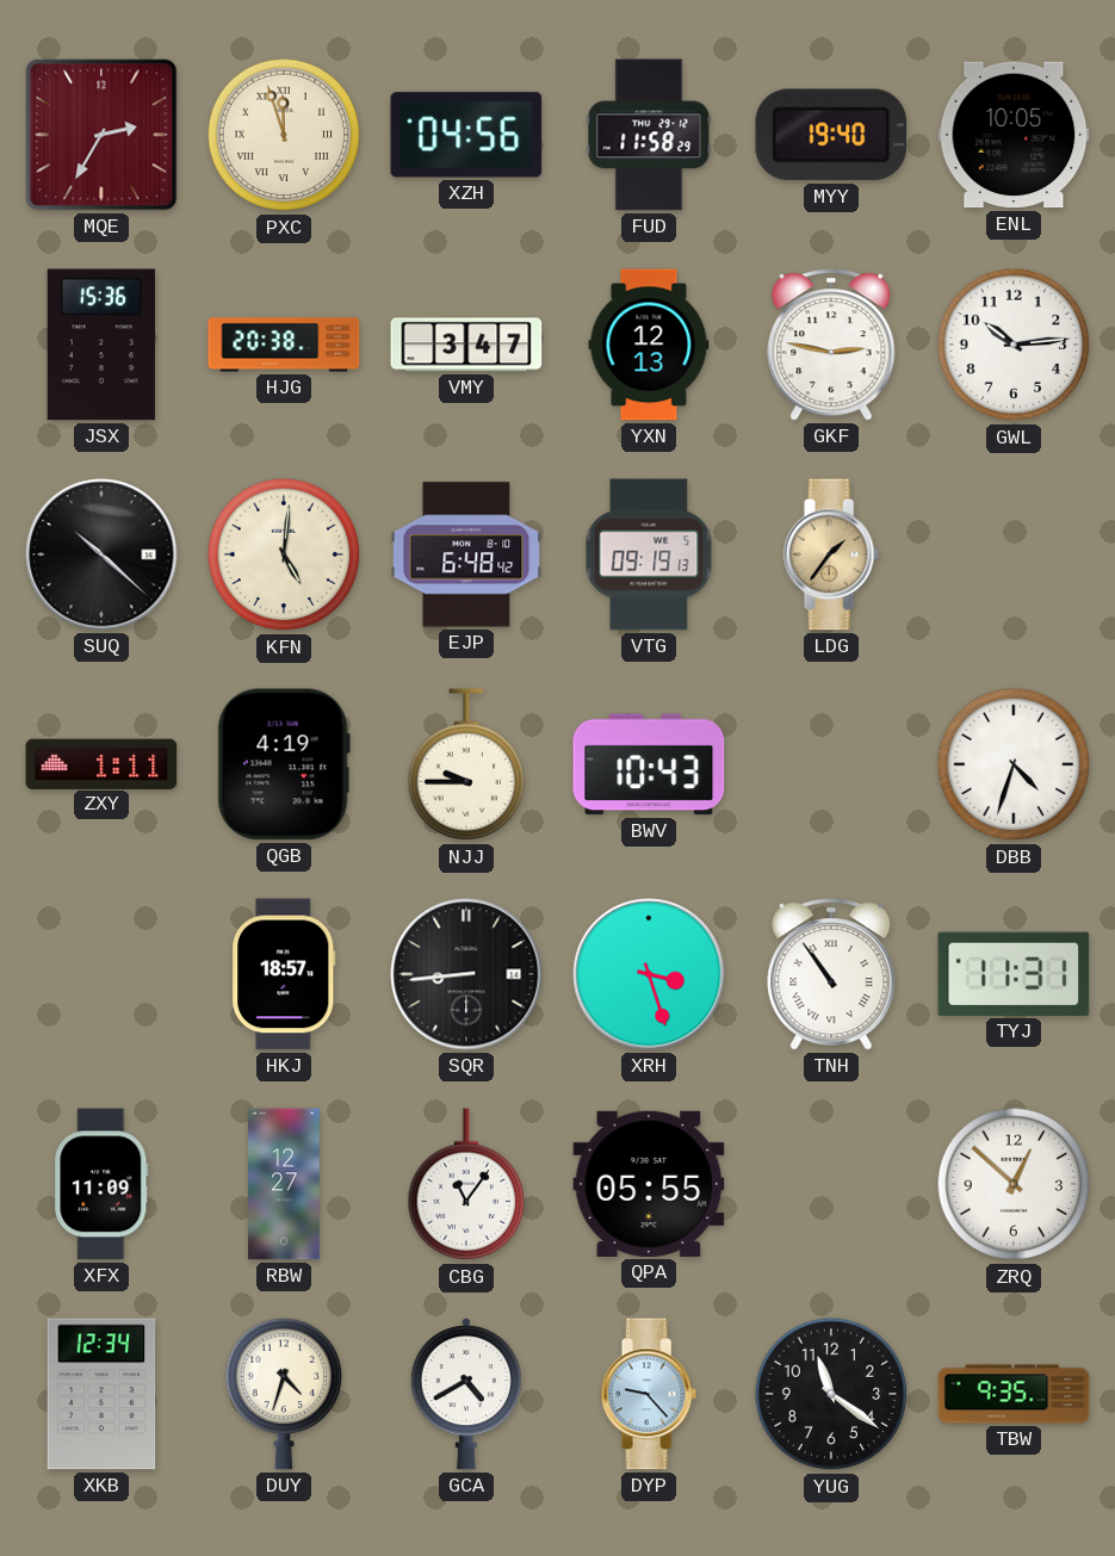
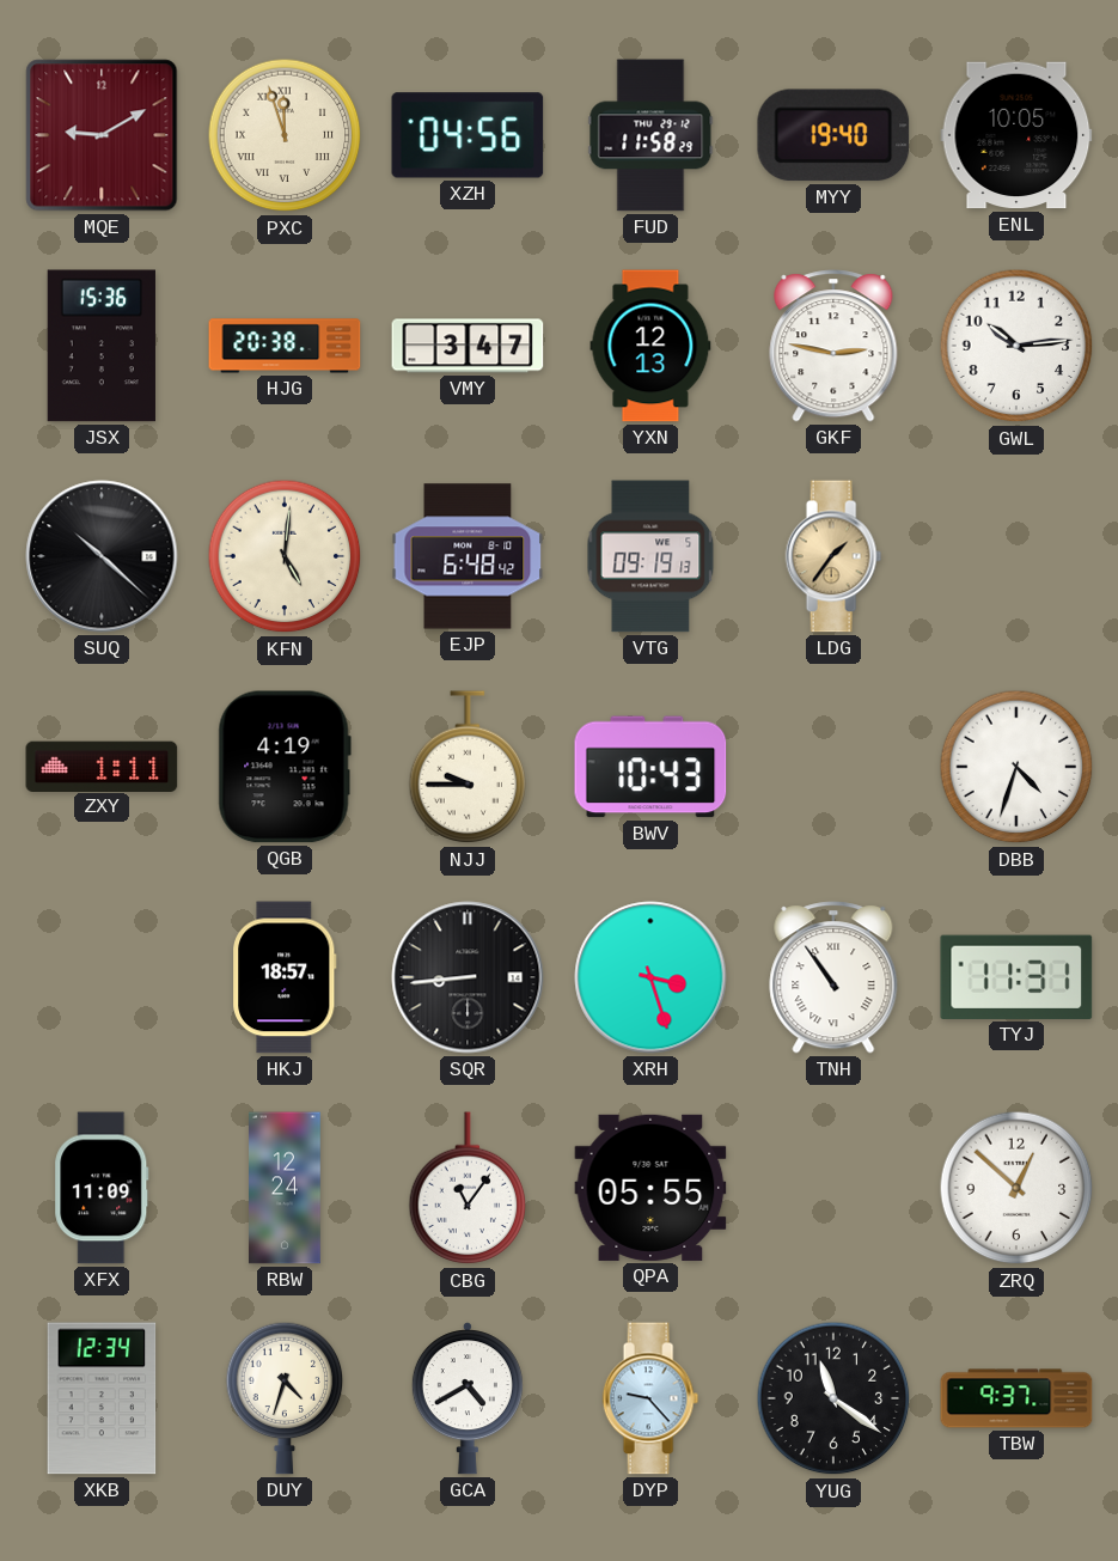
MQE: 2:35 -> 9:10
RBW: 12:27 -> 12:24
TBW: 9:35 -> 9:37
